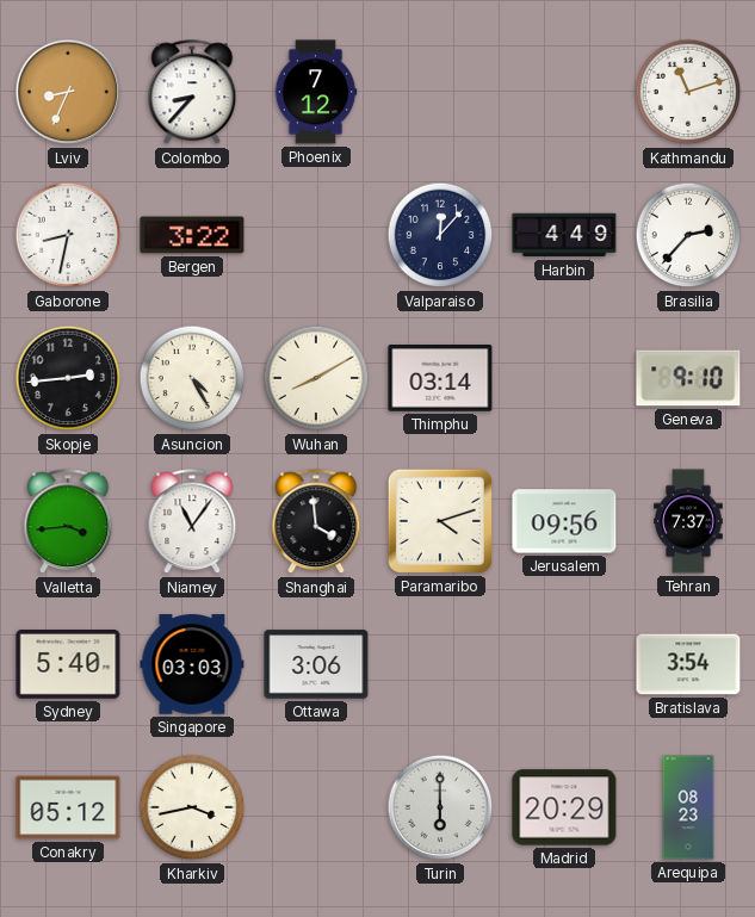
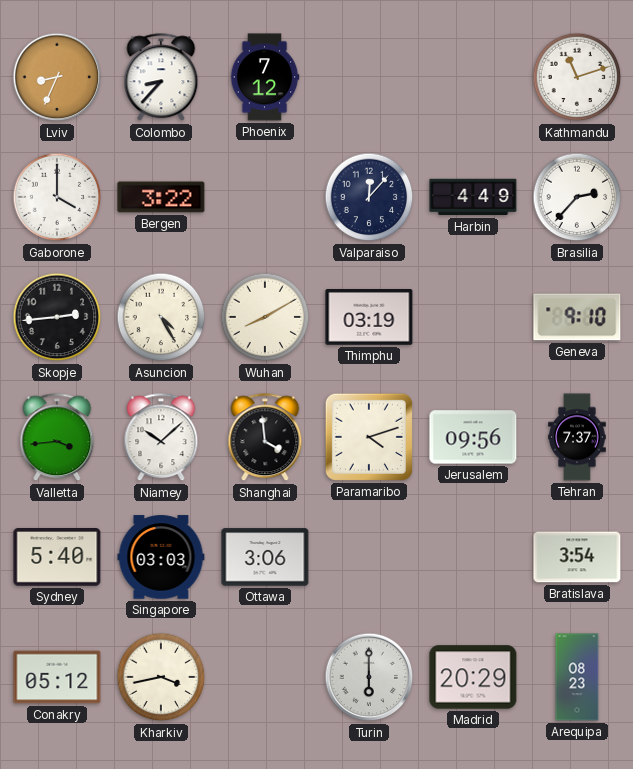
Gaborone: 8:32 -> 4:00
Thimphu: 03:14 -> 03:19
Niamey: 11:06 -> 10:08
